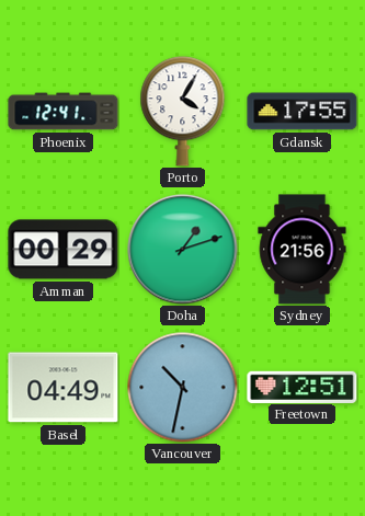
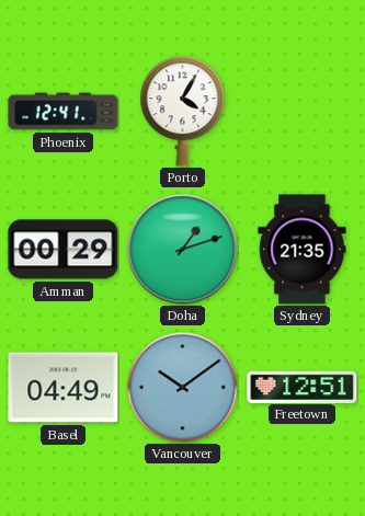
Gdansk: 17:55 -> none
Sydney: 21:56 -> 21:35
Vancouver: 10:32 -> 10:09
